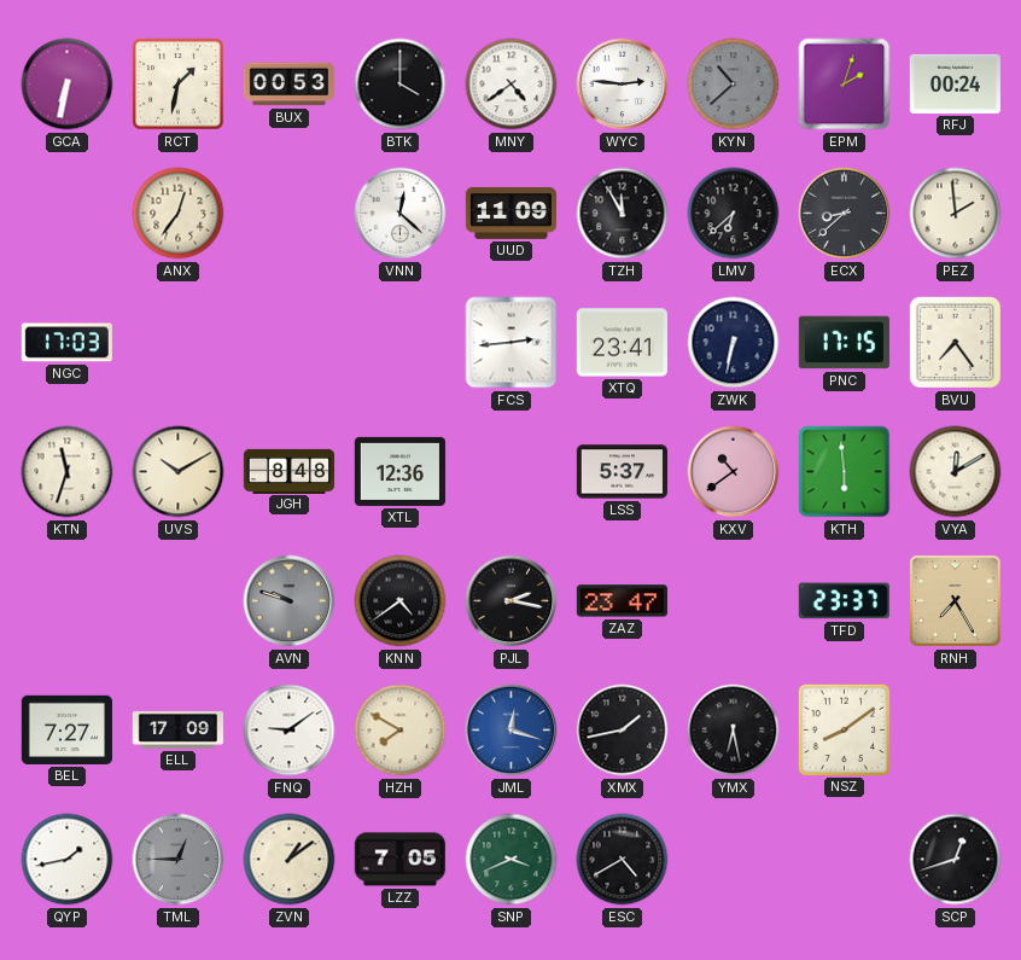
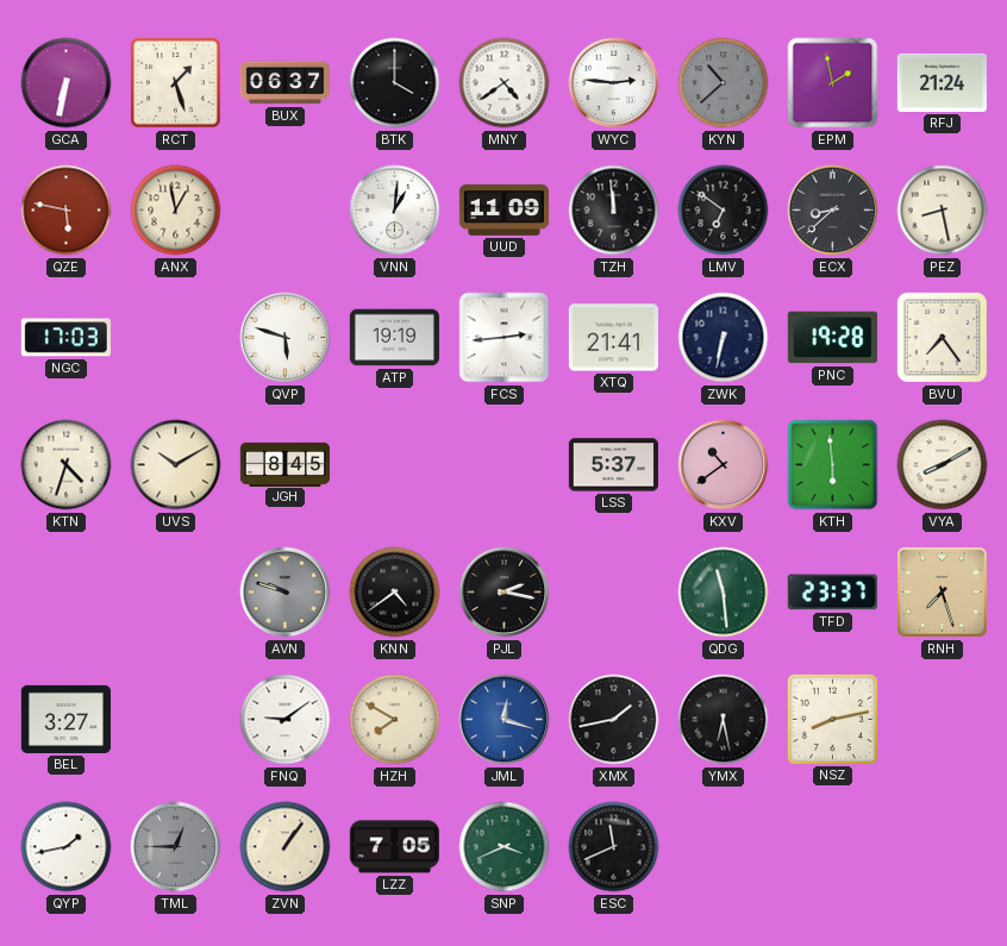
RCT: 1:32 -> 1:27
BUX: 00:53 -> 06:37
EPM: 2:03 -> 1:58
RFJ: 00:24 -> 21:24
QZE: none -> 5:47
ANX: 12:36 -> 12:58
VNN: 12:22 -> 1:01
TZH: 11:55 -> 11:59
LMV: 6:38 -> 6:51
PEZ: 1:59 -> 8:28
QVP: none -> 5:48
ATP: none -> 19:19
XTQ: 23:41 -> 21:41
PNC: 17:15 -> 19:28
KTN: 11:33 -> 4:33
JGH: 8:48 -> 8:45
XTL: 12:36 -> none
VYA: 12:10 -> 8:10
ZAZ: 23:47 -> none
QDG: none -> 11:29
RNH: 7:25 -> 7:27
BEL: 7:27 -> 3:27
ELL: 17:09 -> none
NSZ: 8:09 -> 8:13
ZVN: 1:09 -> 1:06
ESC: 4:40 -> 11:41
SCP: 12:42 -> none
